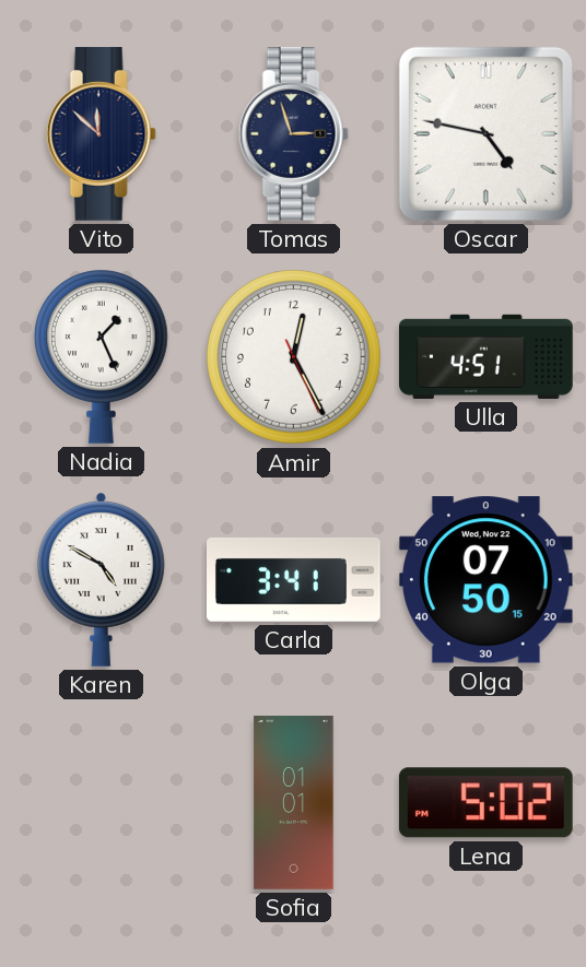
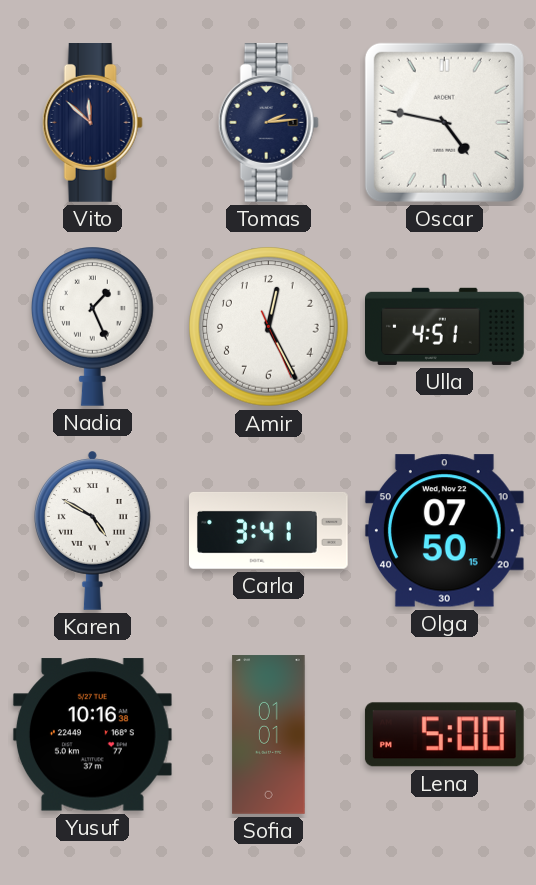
Tomas: 2:57 -> 2:14
Yusuf: none -> 10:16
Lena: 5:02 -> 5:00
